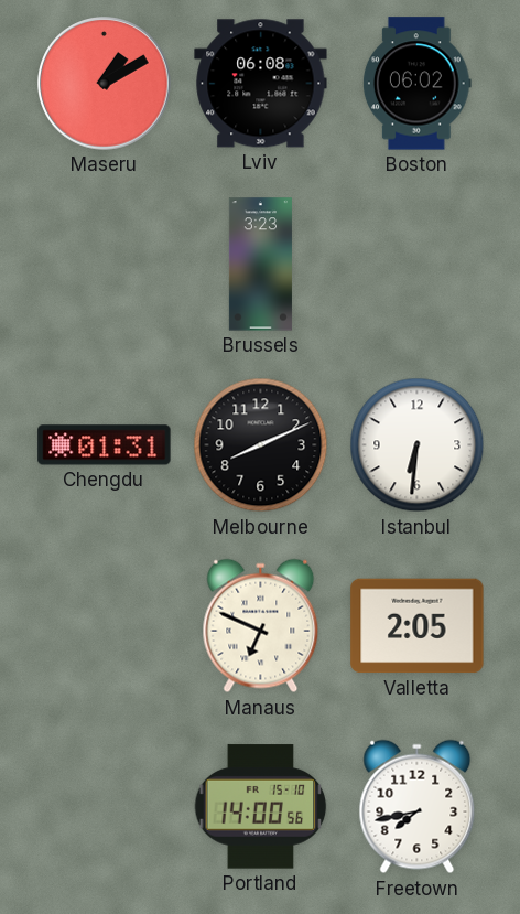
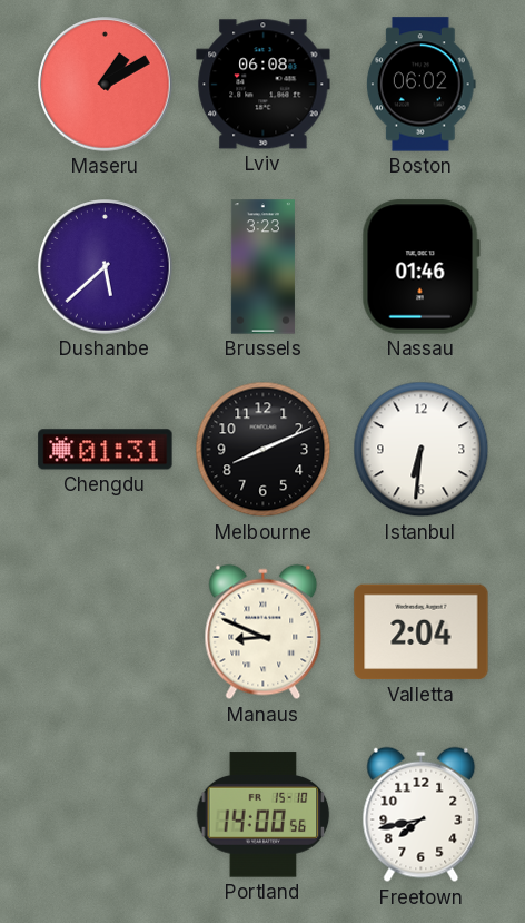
Dushanbe: none -> 5:38
Nassau: none -> 01:46
Manaus: 6:49 -> 8:49
Valletta: 2:05 -> 2:04
